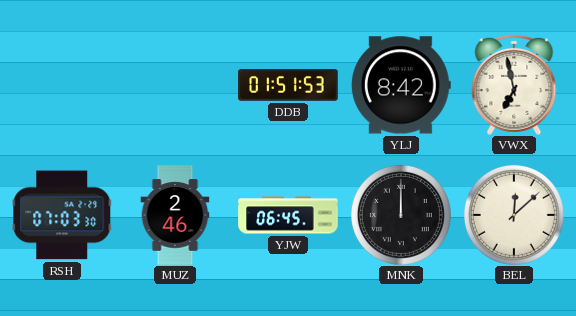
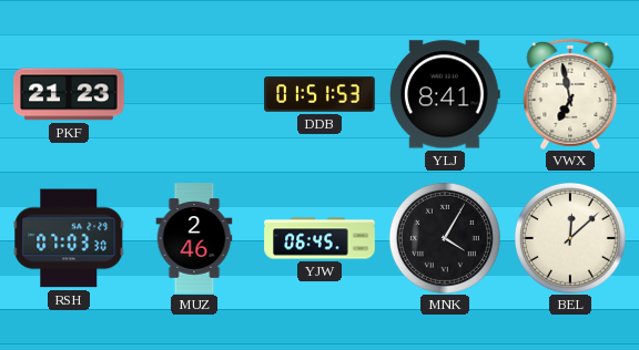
PKF: none -> 21:23
YLJ: 8:42 -> 8:41
MNK: 12:00 -> 4:05
